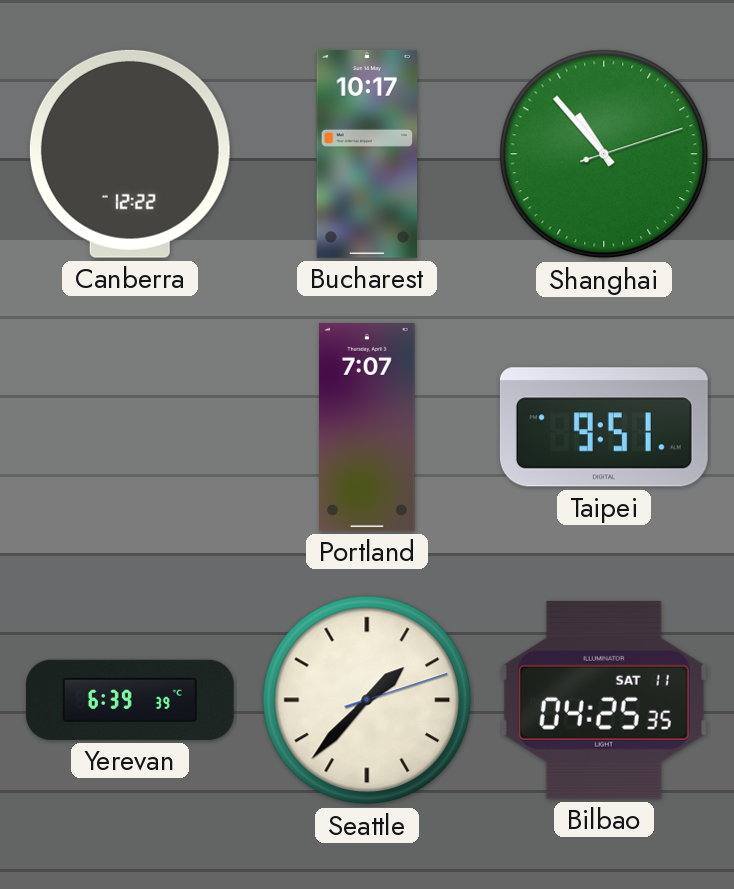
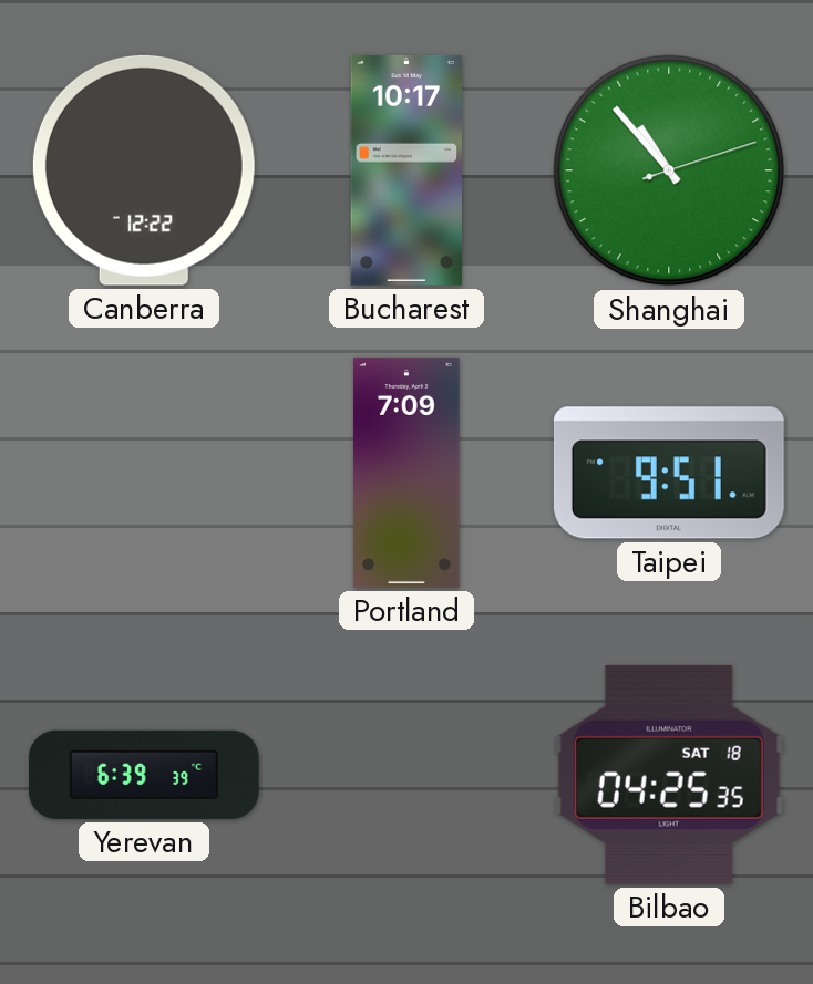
Portland: 7:07 -> 7:09
Seattle: 1:37 -> none
Bilbao date: SAT 11 -> SAT 18
